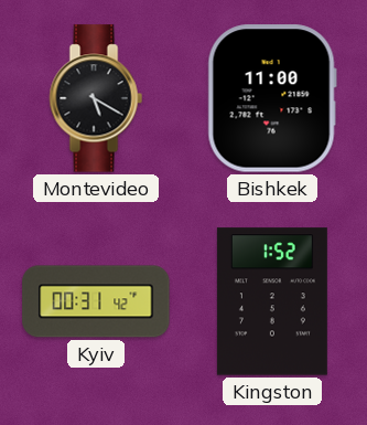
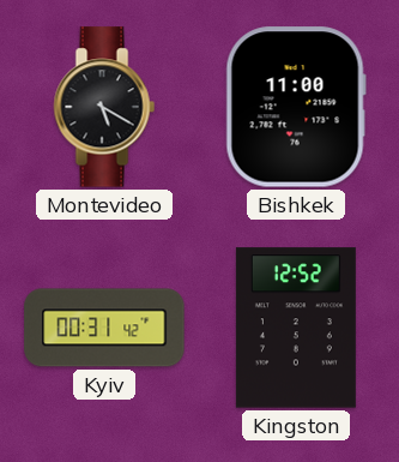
Kingston: 1:52 -> 12:52
